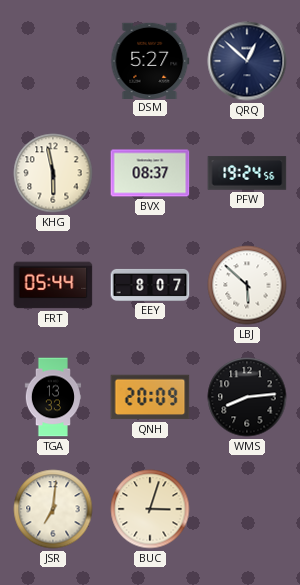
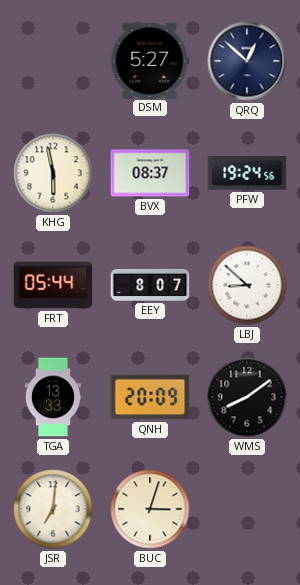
LBJ: 5:52 -> 8:52
WMS: 8:14 -> 8:09
